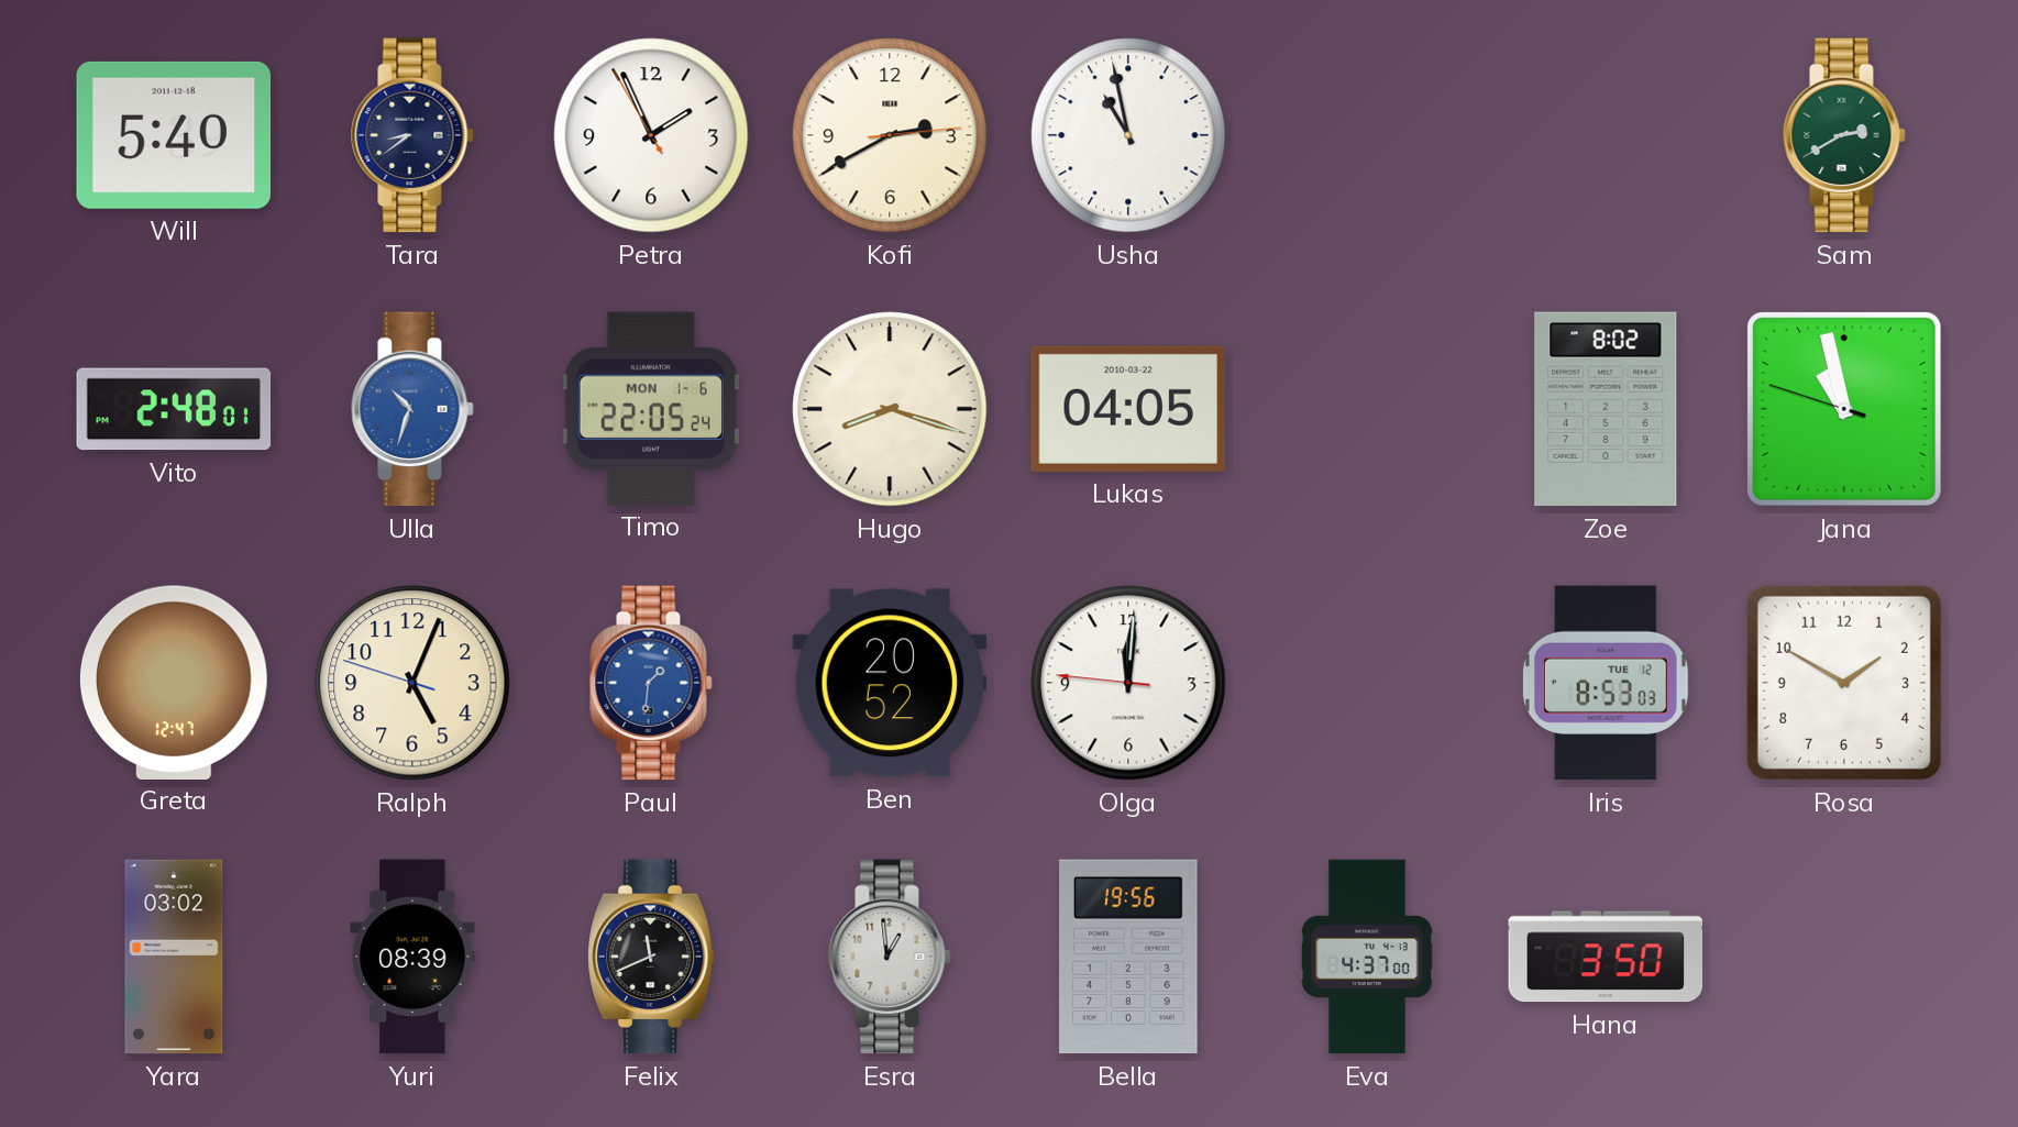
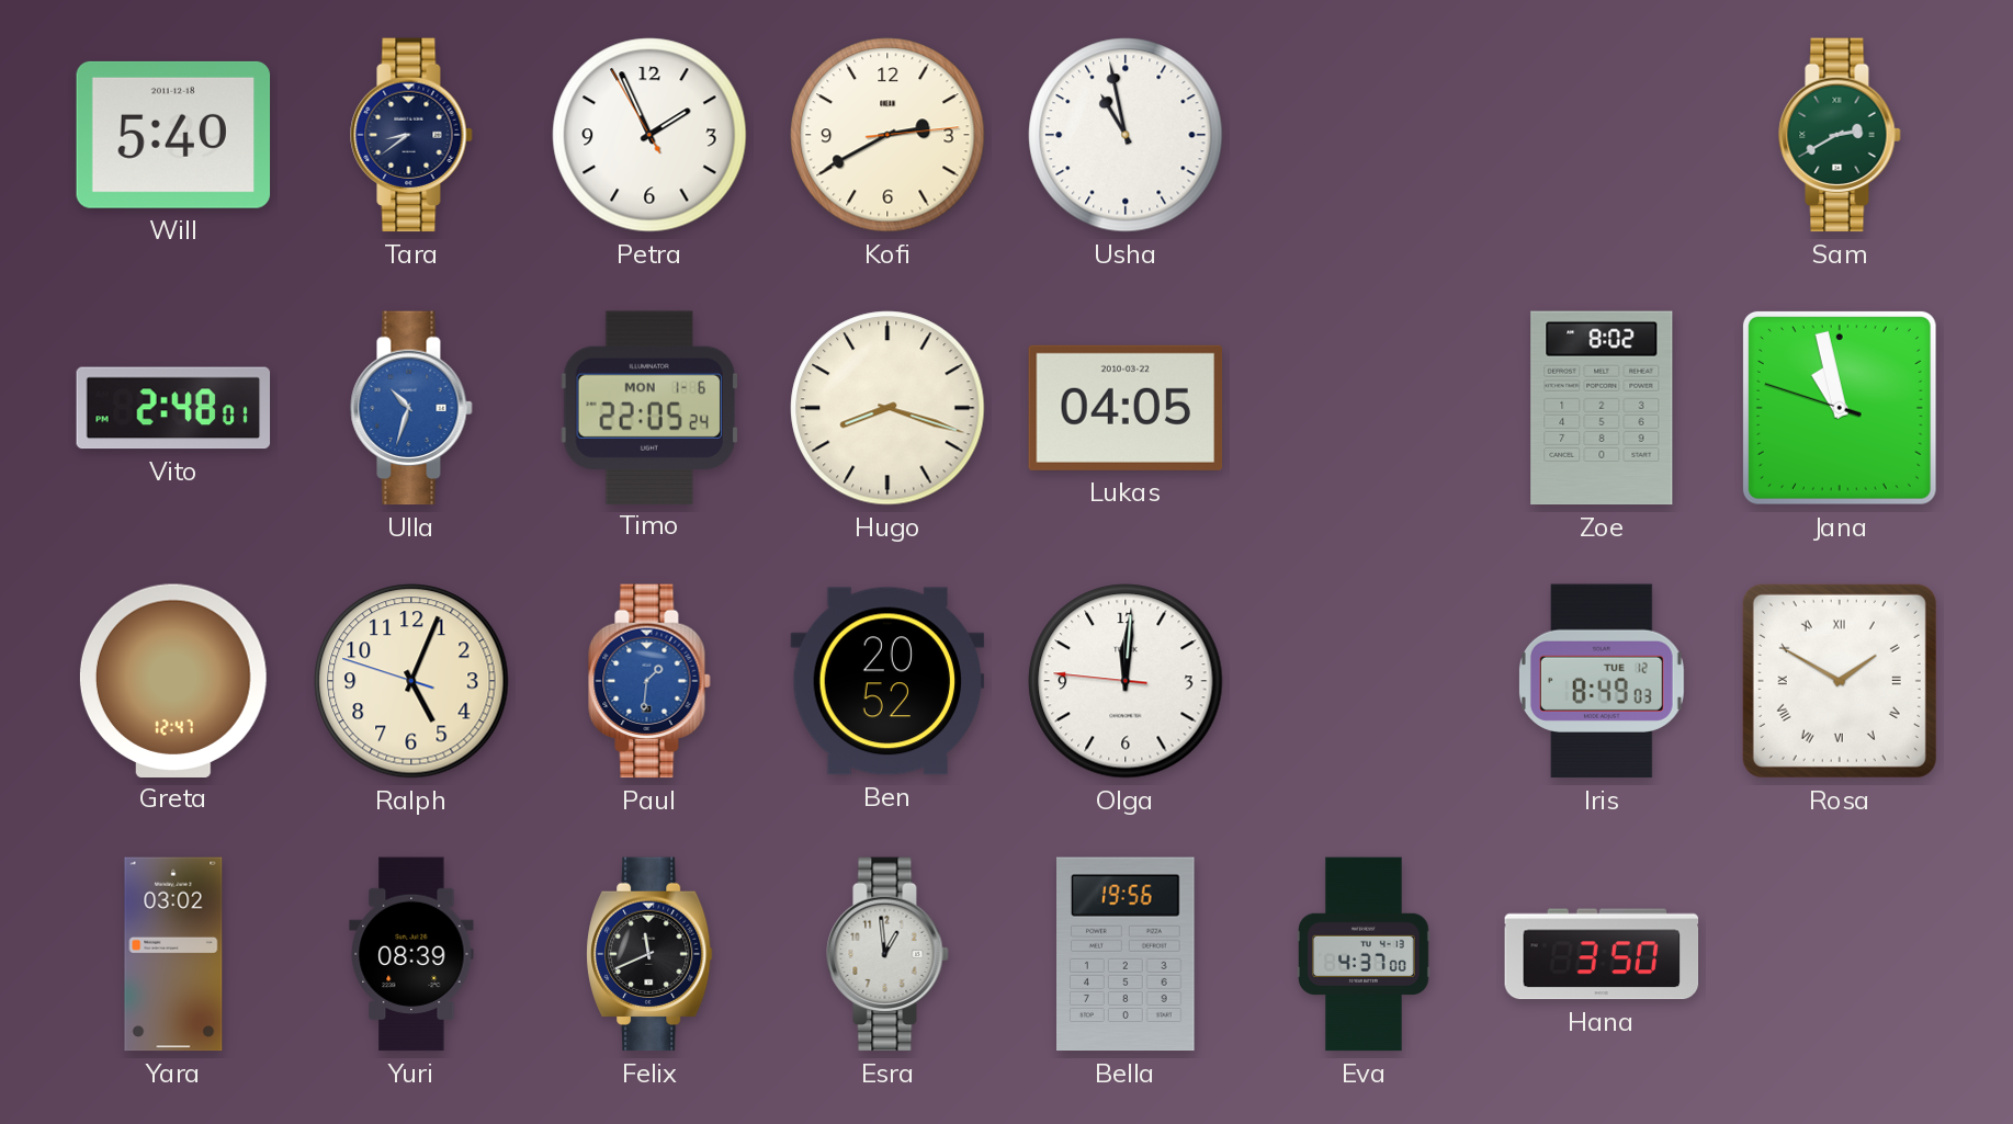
Iris: 8:53 -> 8:49
Rosa numerals: Arabic -> Roman
